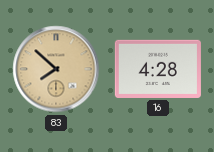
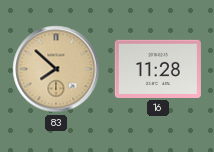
16: 4:28 -> 11:28
